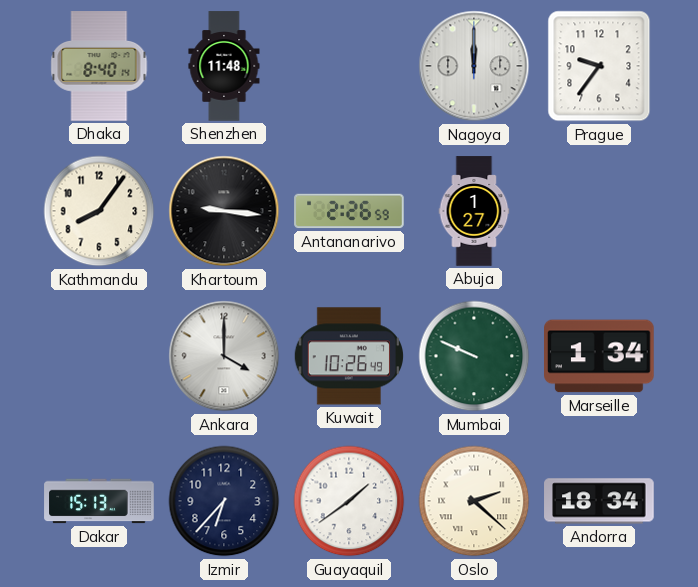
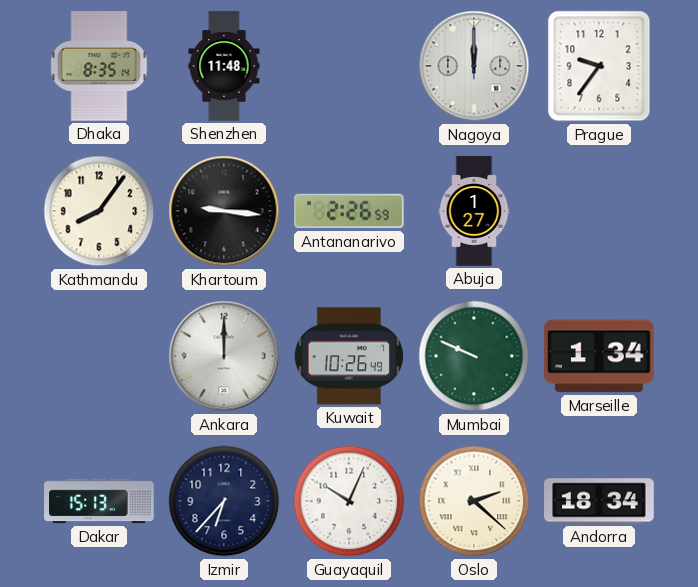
Dhaka: 8:40 -> 8:35
Ankara: 4:00 -> 12:00
Guayaquil: 1:39 -> 10:04
